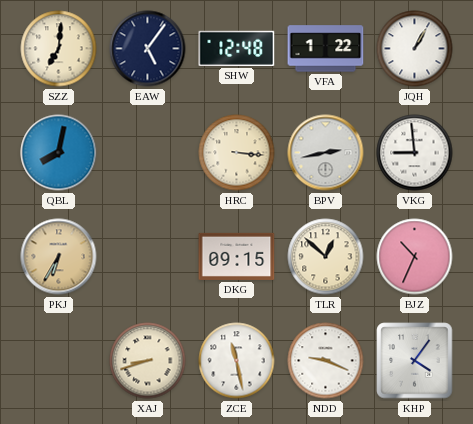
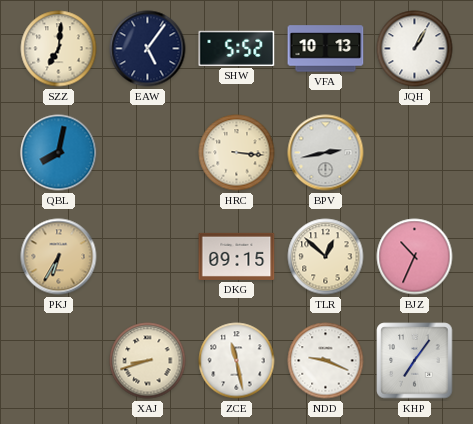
SHW: 12:48 -> 5:52
VFA: 1:22 -> 10:13
VKG: 8:59 -> none
KHP: 4:06 -> 7:06
